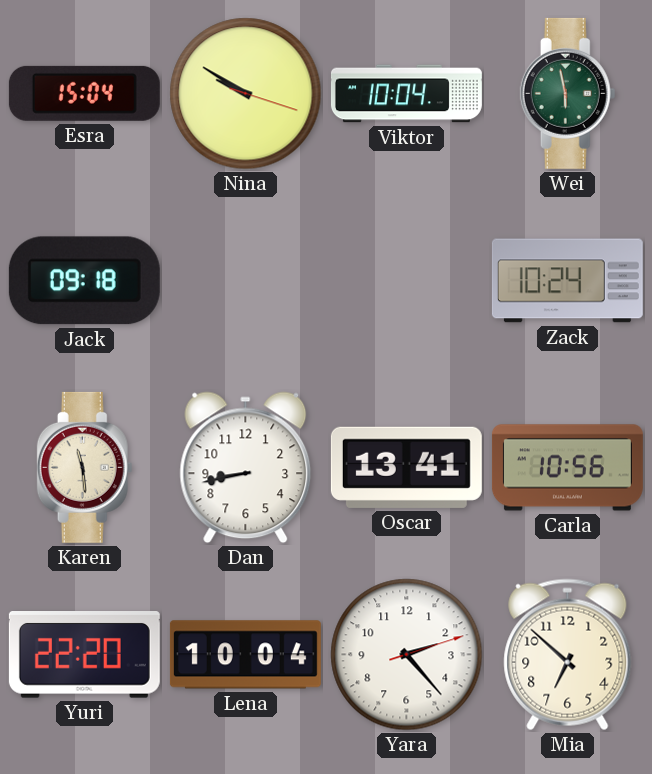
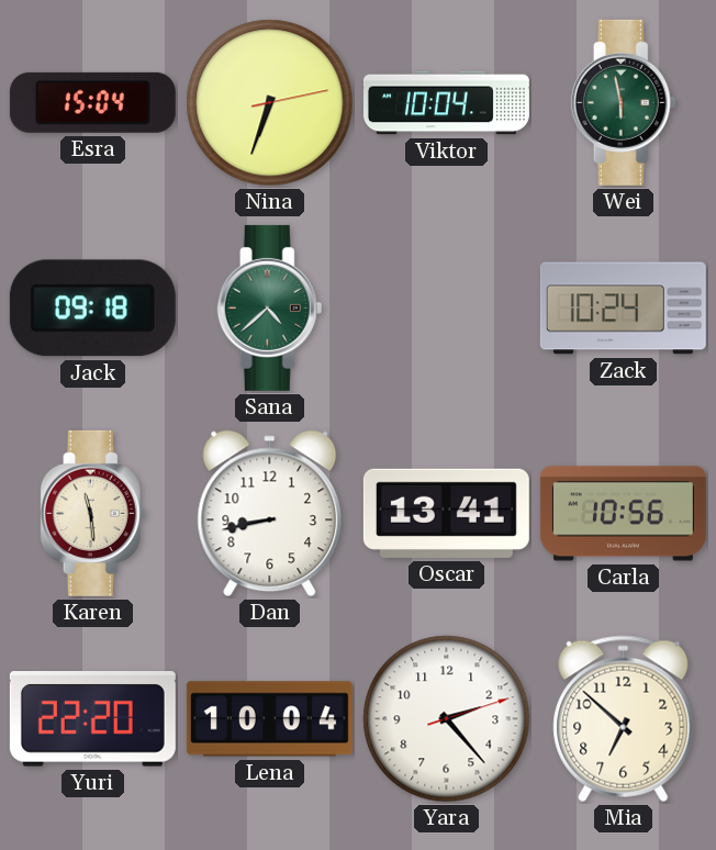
Nina: 9:50 -> 6:33
Sana: none -> 4:38
